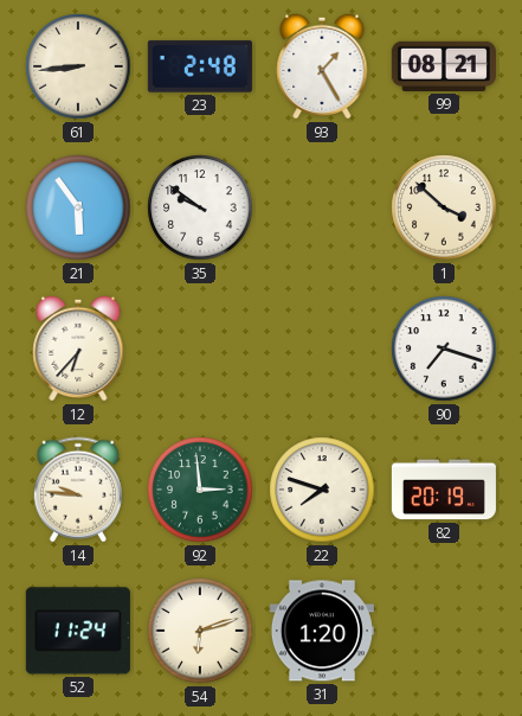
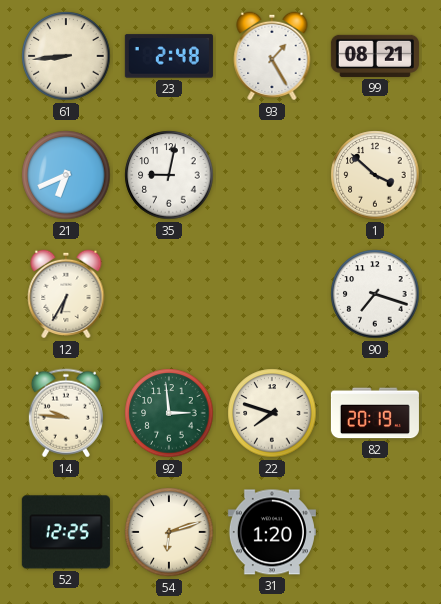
21: 5:54 -> 6:41
35: 9:51 -> 9:02
12: 6:37 -> 6:35
52: 11:24 -> 12:25
